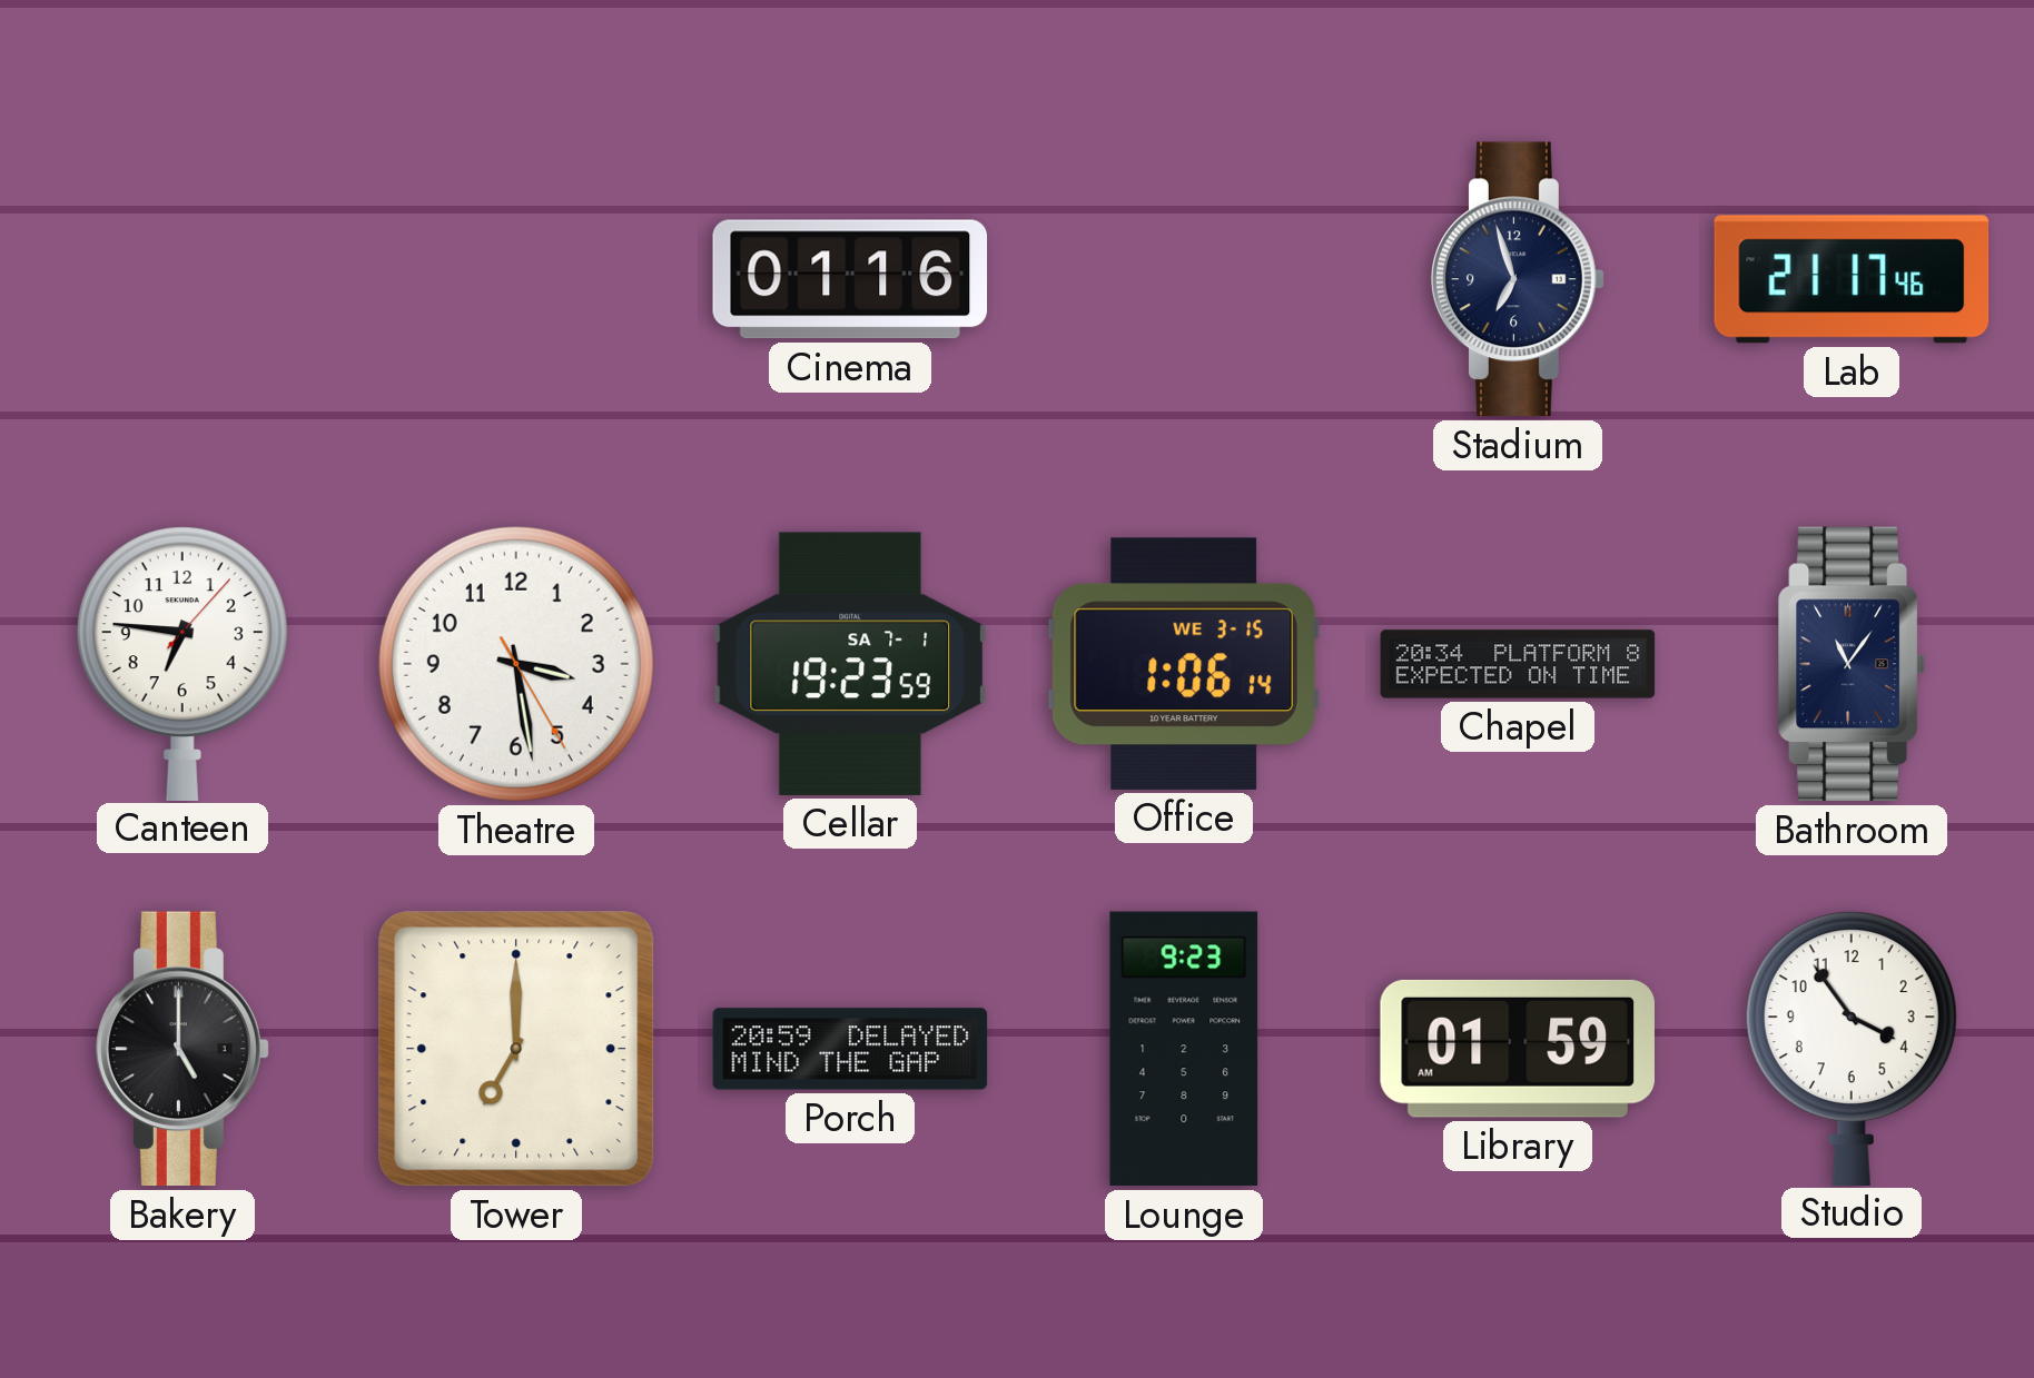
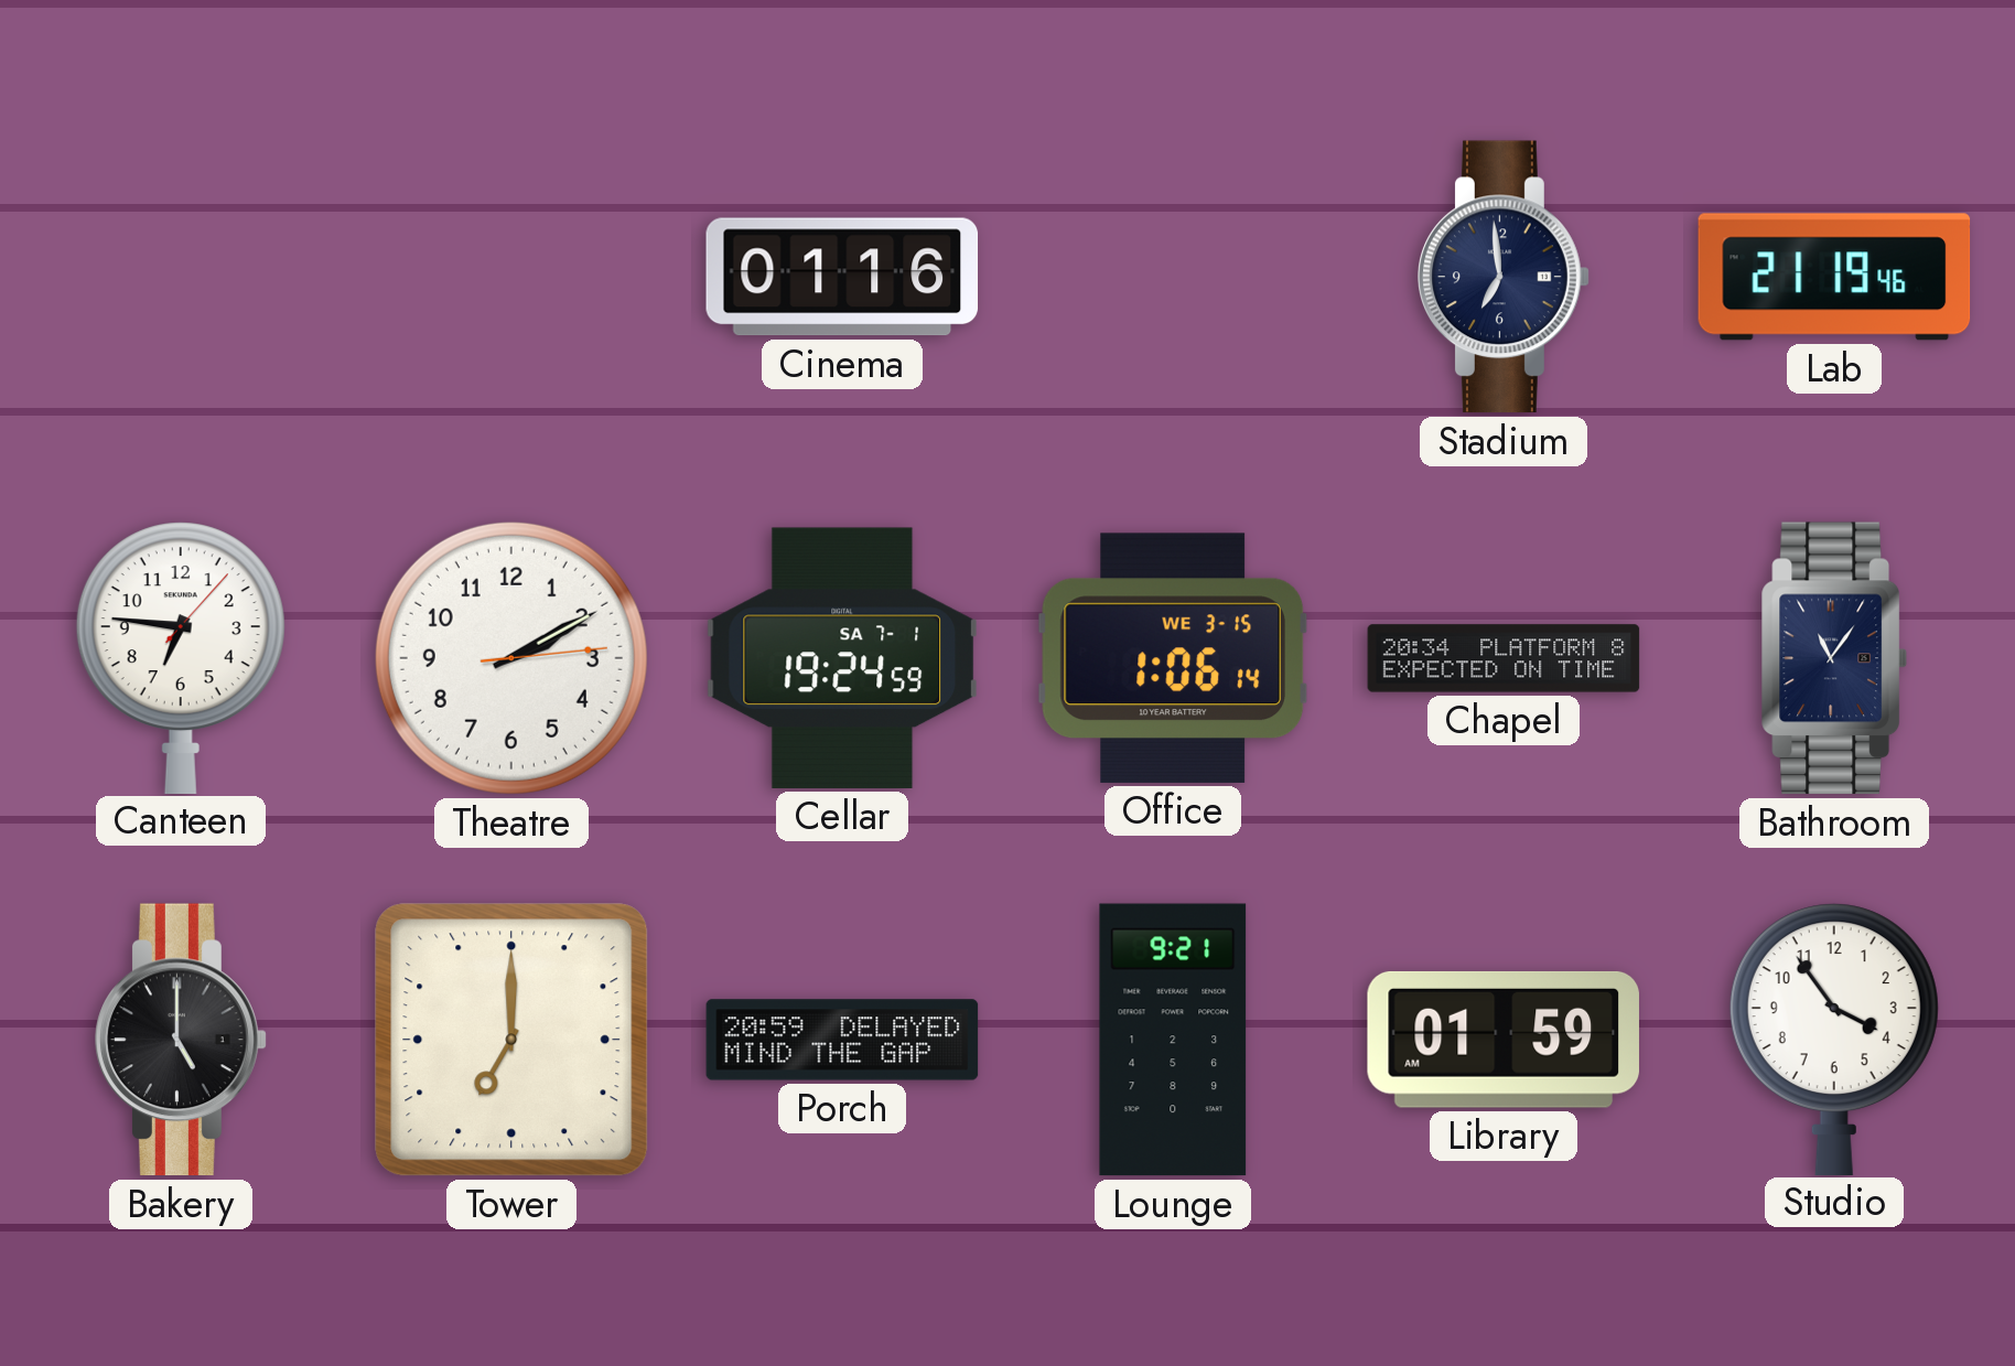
Stadium: 6:57 -> 6:59
Lab: 21:17 -> 21:19
Theatre: 3:28 -> 2:10
Cellar: 19:23 -> 19:24
Lounge: 9:23 -> 9:21
